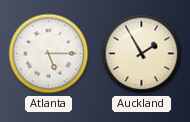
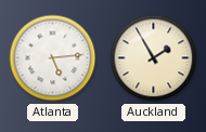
Atlanta: 5:15 -> 5:14
